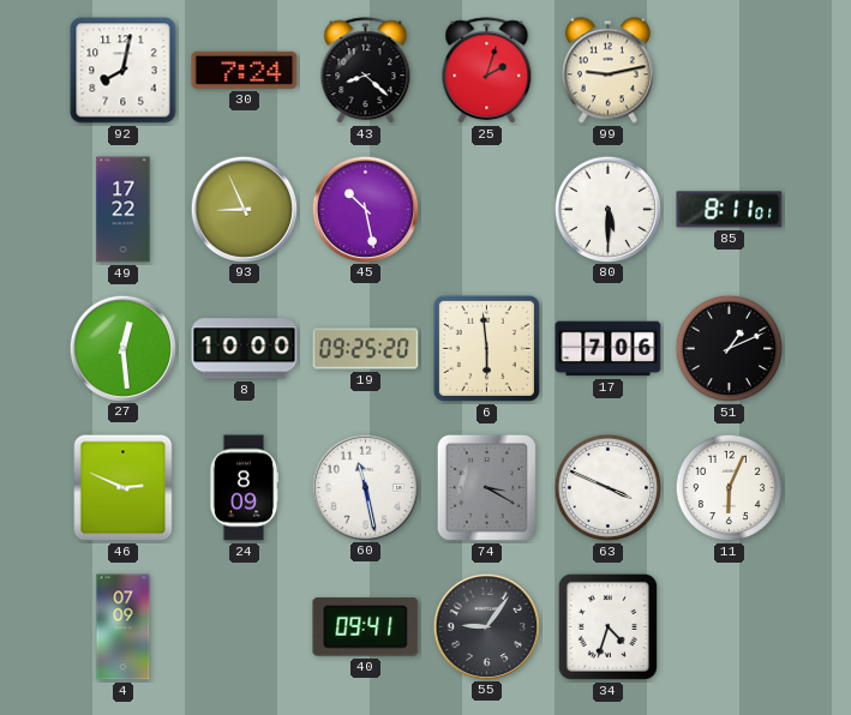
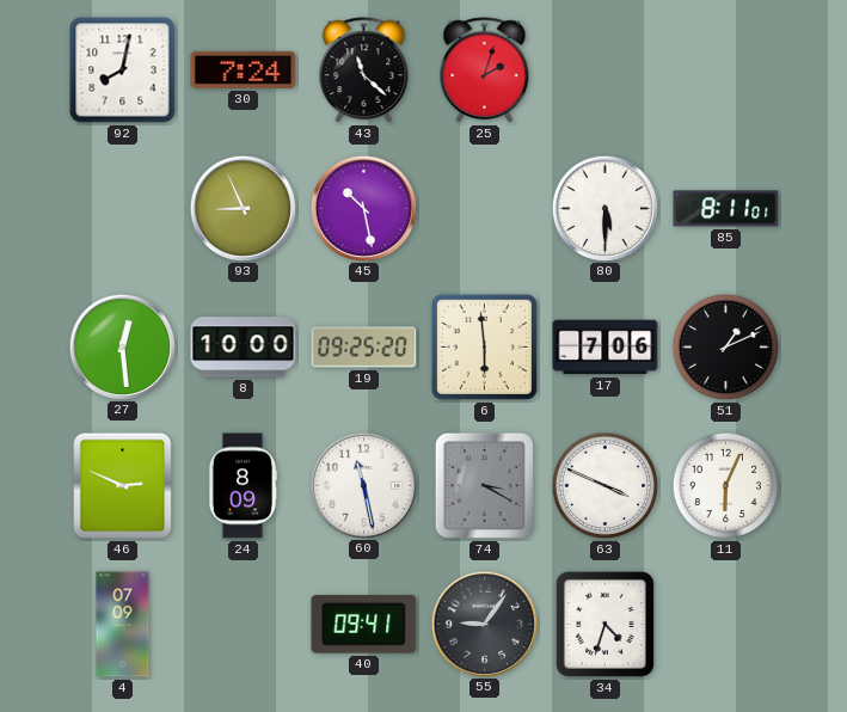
43: 8:22 -> 11:22
99: 9:13 -> none
49: 17:22 -> none
